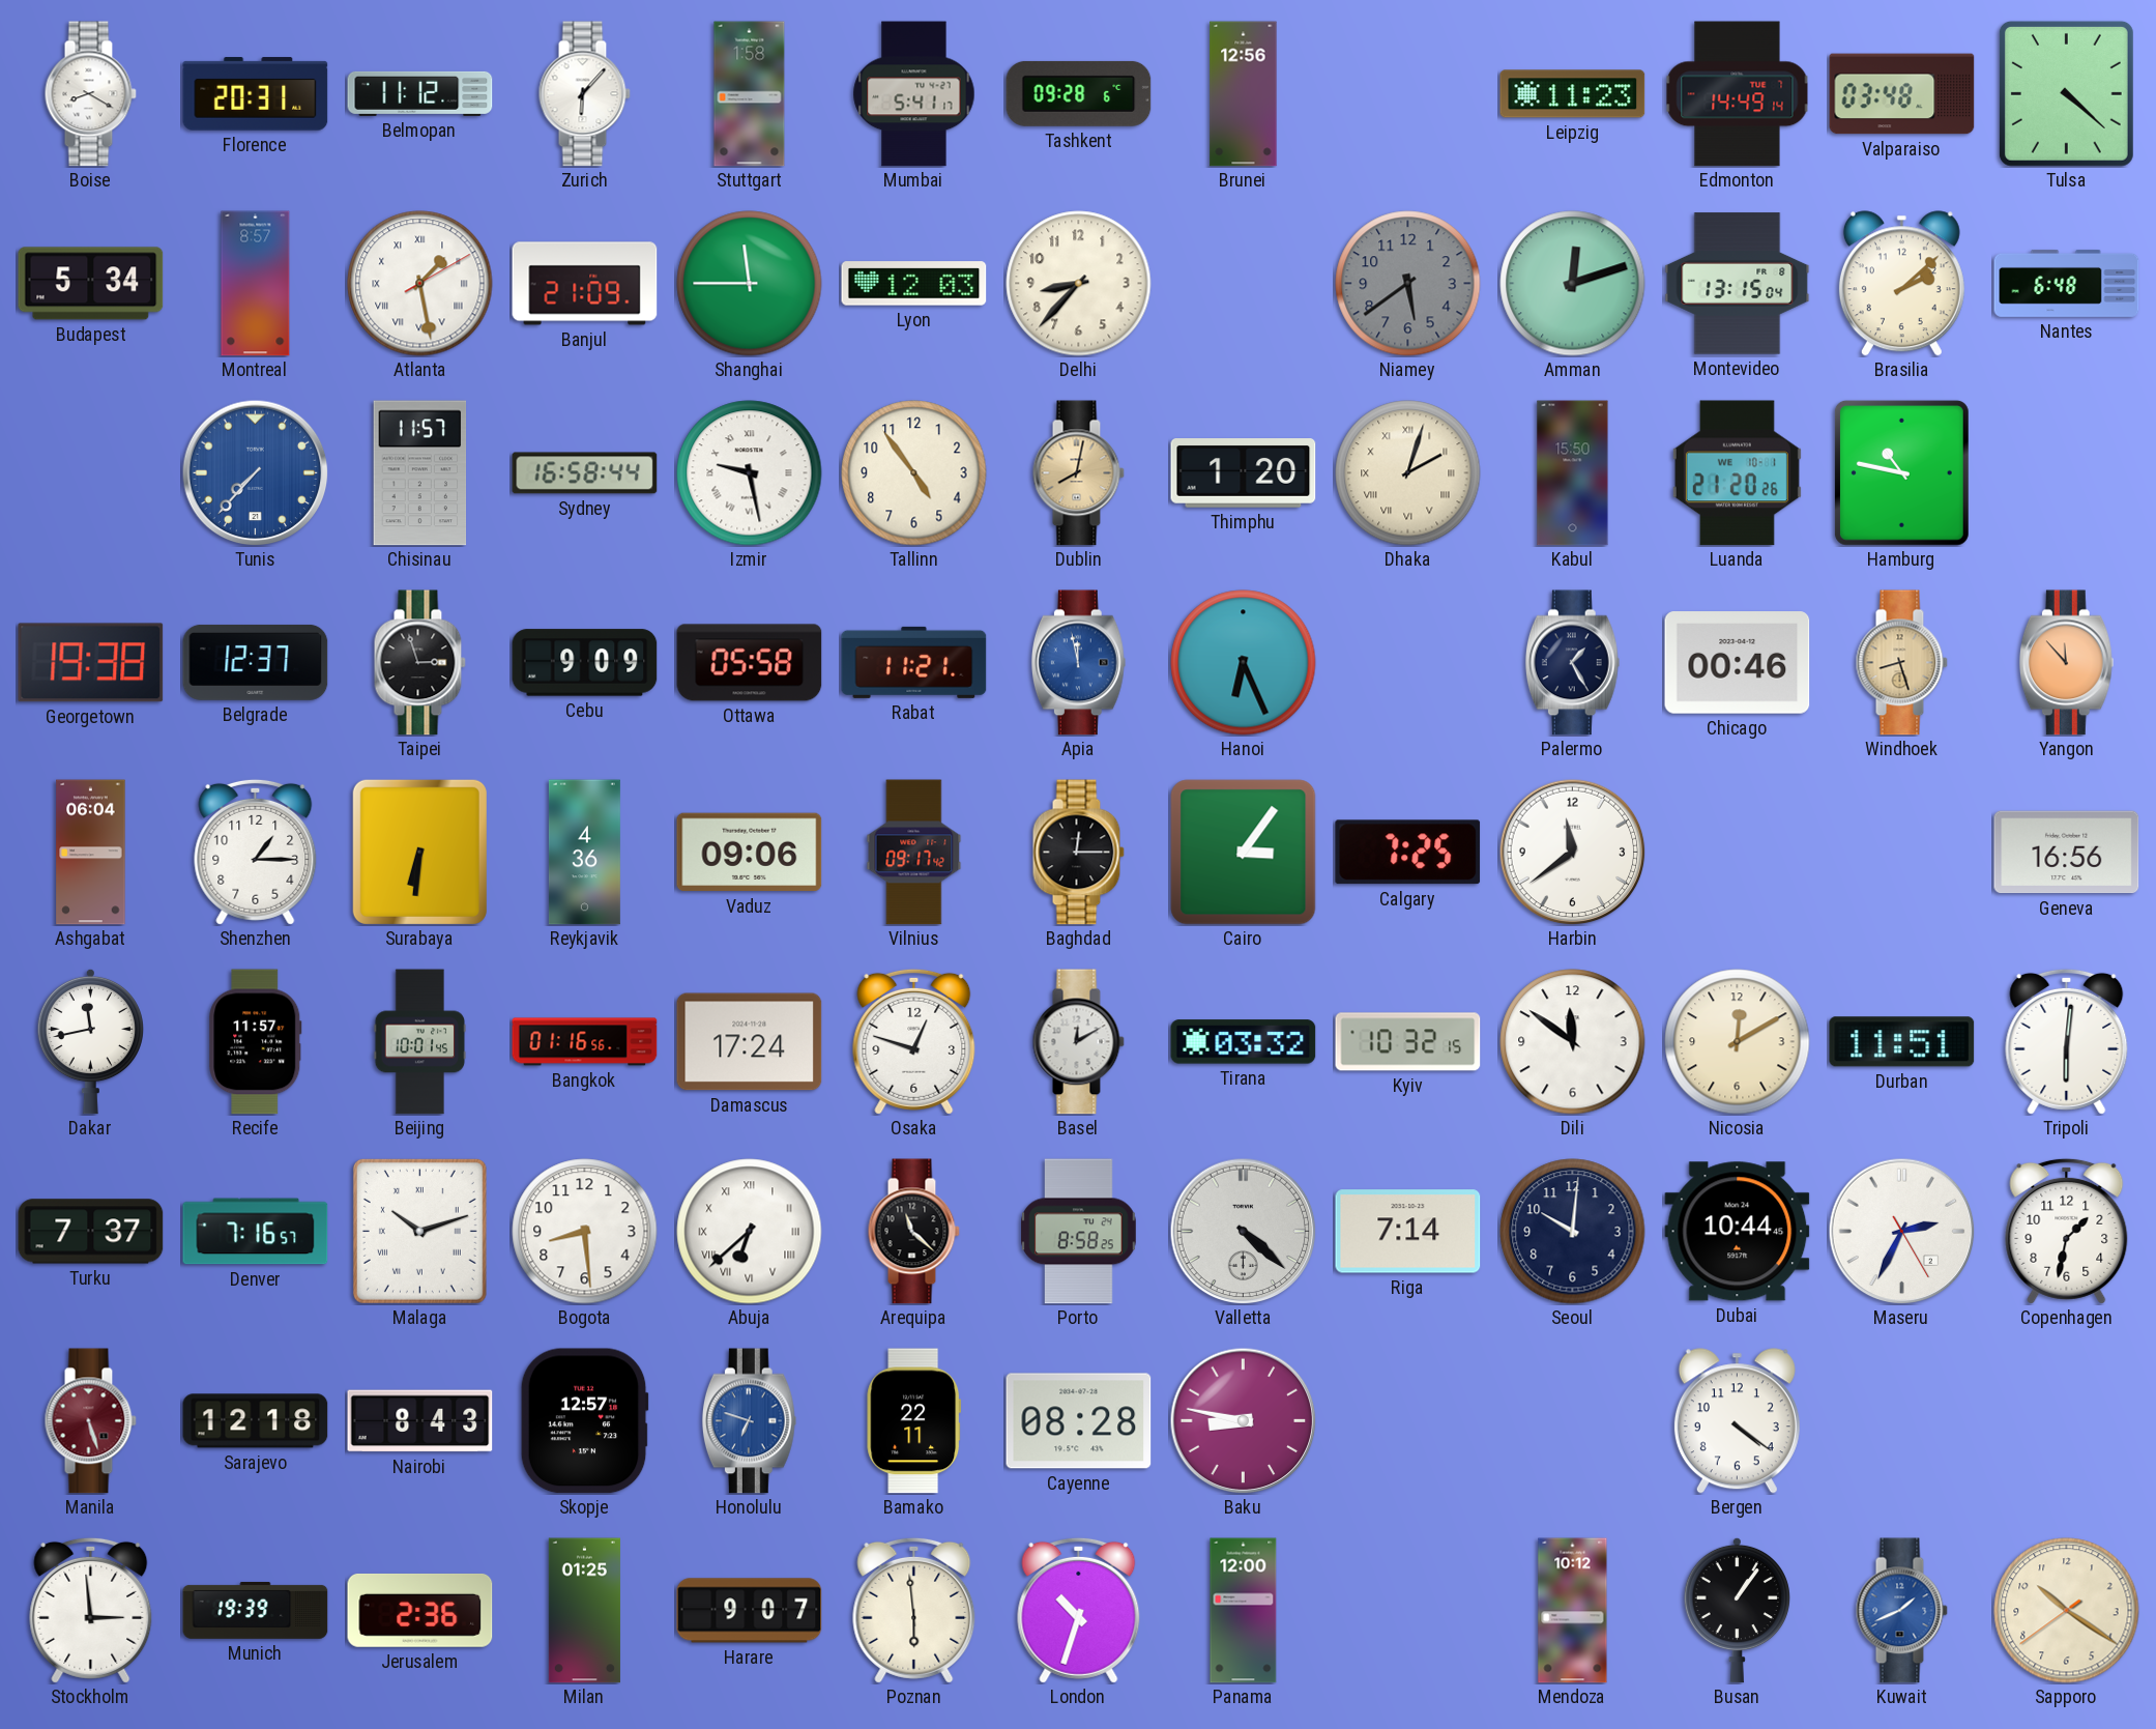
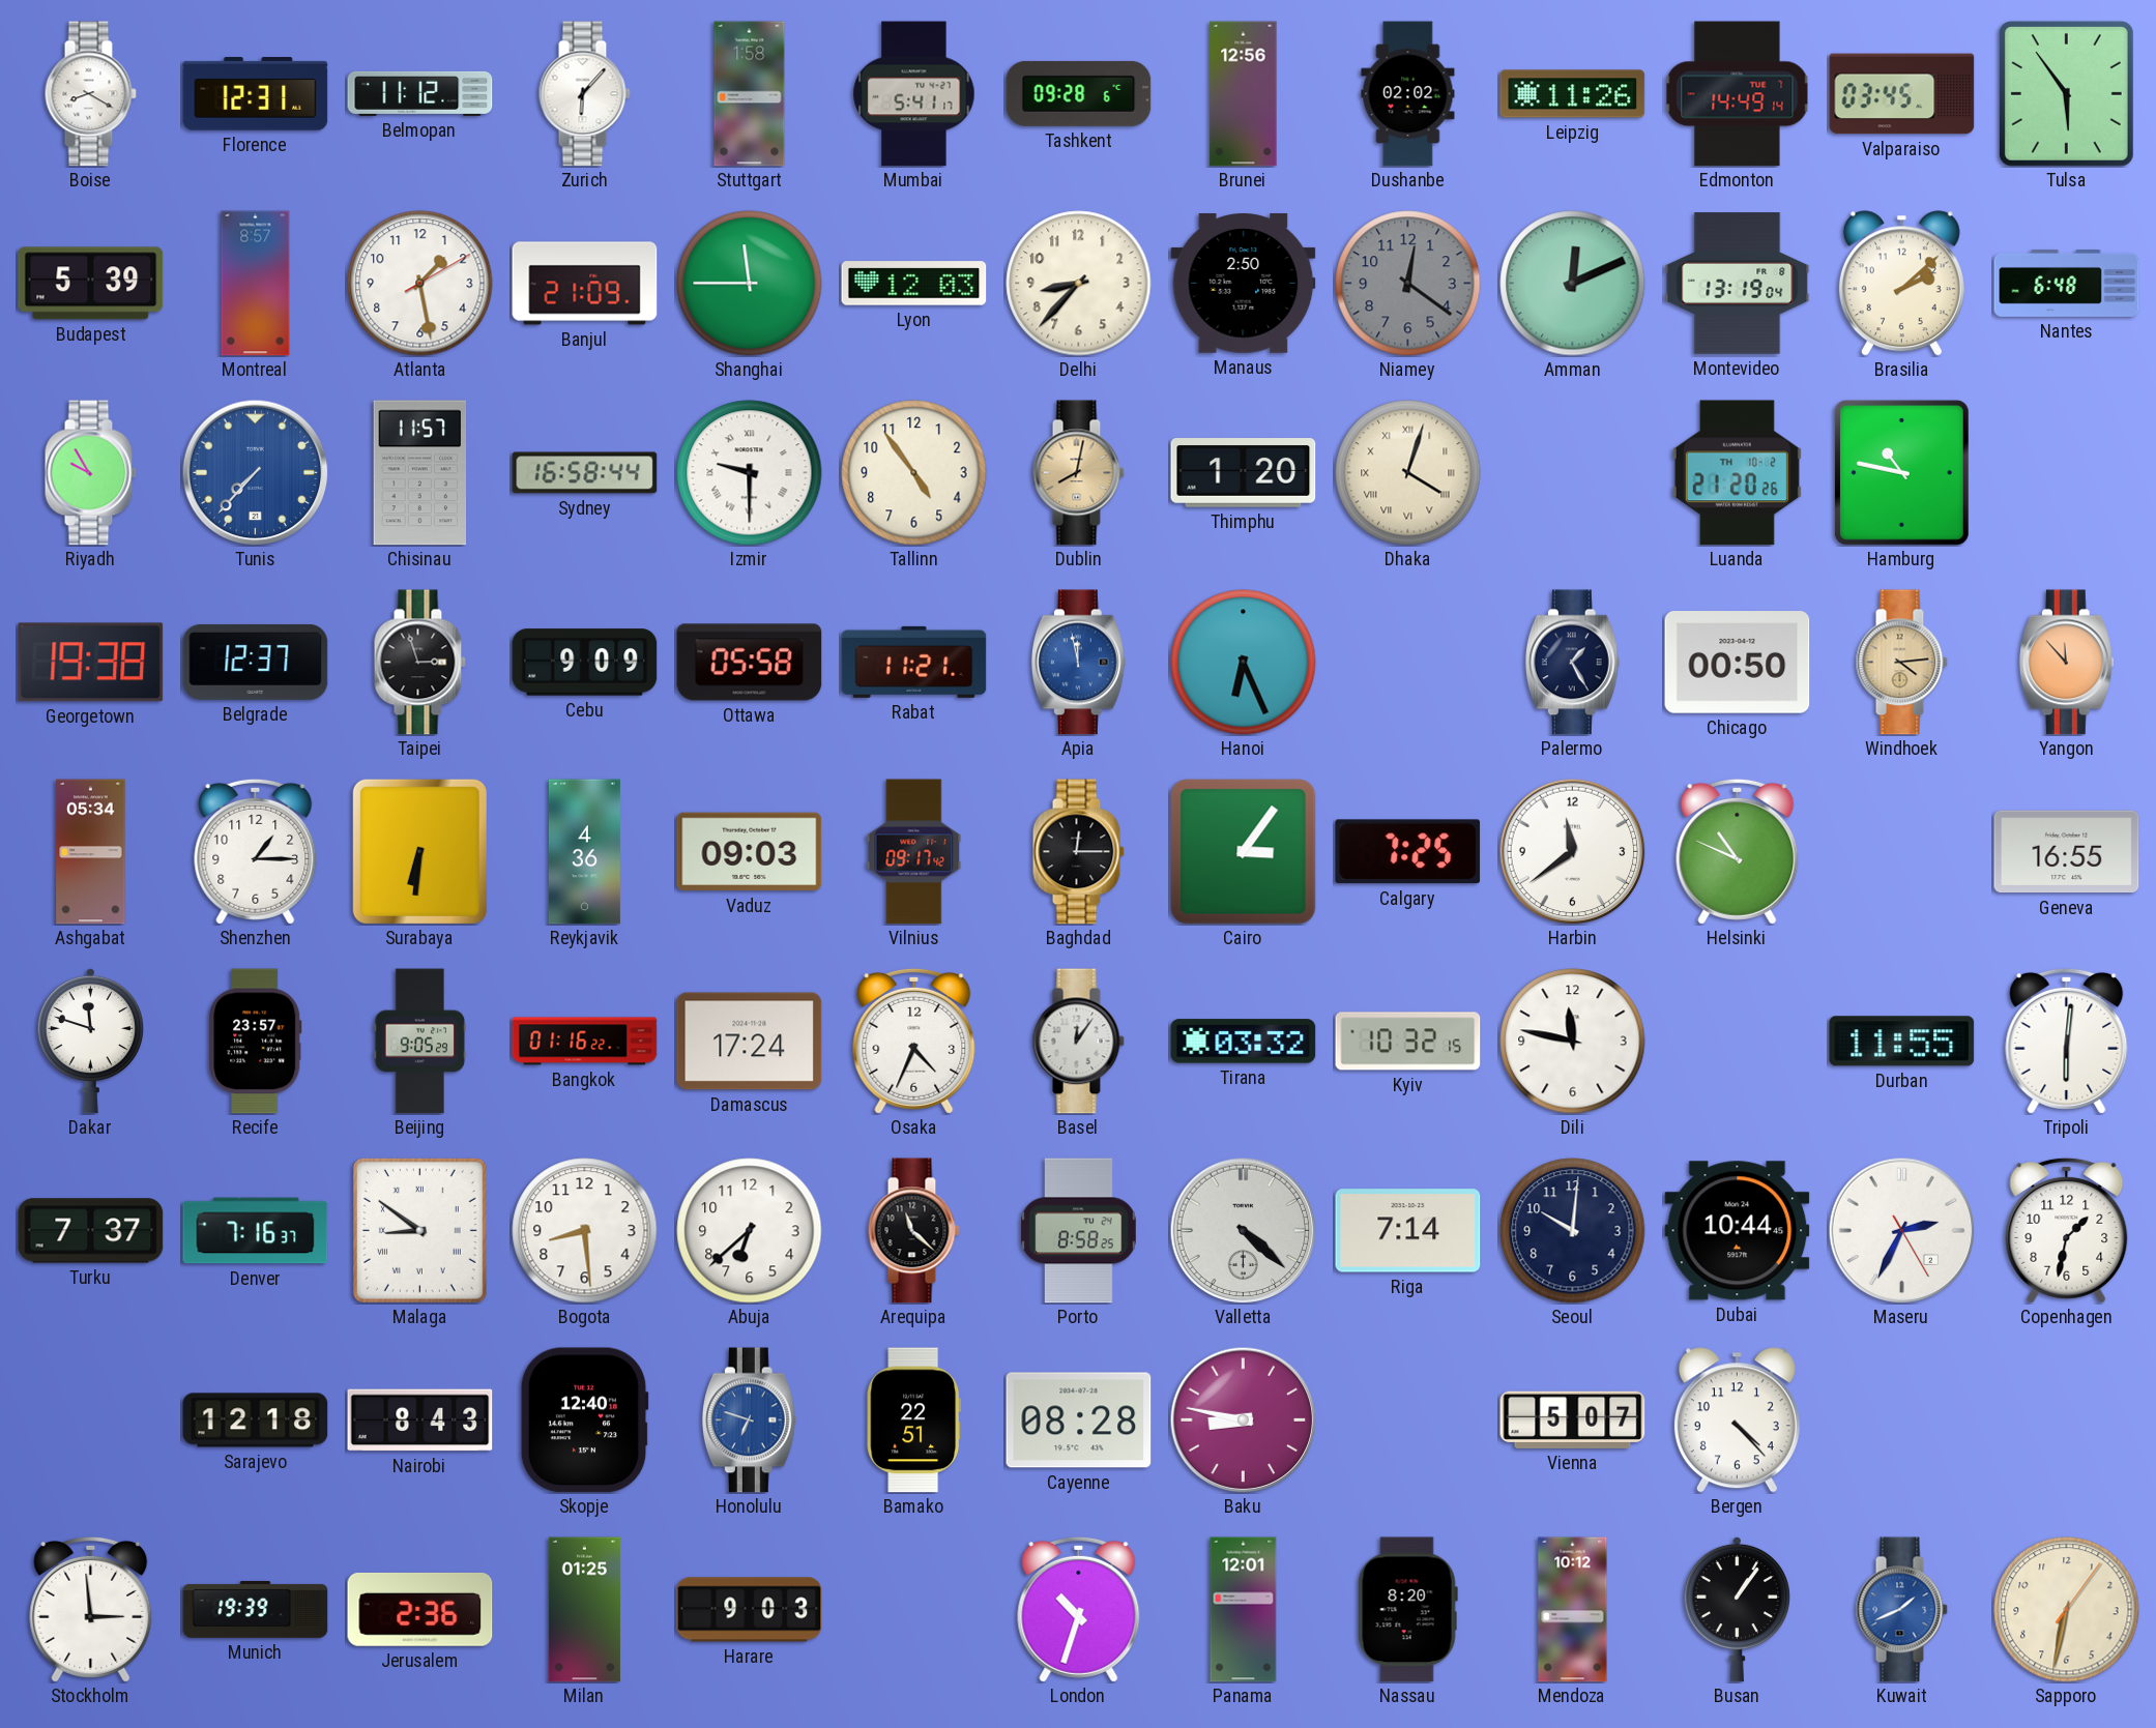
Florence: 20:31 -> 12:31
Dushanbe: none -> 02:02
Leipzig: 11:23 -> 11:26
Valparaiso: 03:48 -> 03:45
Tulsa: 4:22 -> 5:54
Budapest: 5:34 -> 5:39
Atlanta numerals: Roman -> Arabic
Manaus: none -> 2:50
Niamey: 5:39 -> 12:21
Amman: 12:12 -> 12:11
Montevideo: 13:15 -> 13:19
Riyadh: none -> 9:55
Izmir: 9:28 -> 9:30
Dhaka: 2:03 -> 4:03
Kabul: 15:50 -> none
Luanda date: WE 10-1 -> TH 10-2
Chicago: 00:46 -> 00:50
Windhoek: 8:27 -> 4:14
Ashgabat: 06:04 -> 05:34
Vaduz: 09:06 -> 09:03
Helsinki: none -> 10:49
Geneva: 16:56 -> 16:55
Dakar: 11:43 -> 11:48
Recife: 11:57 -> 23:57
Beijing: 10:01 -> 9:05
Bangkok: 01:16:56 -> 01:16:22
Osaka: 12:48 -> 4:34
Basel: 12:10 -> 12:06
Dili: 11:51 -> 11:47
Nicosia: 12:10 -> none
Durban: 11:51 -> 11:55
Denver: 7:16:57 -> 7:16:37
Malaga: 10:12 -> 8:51
Abuja numerals: Roman -> Arabic
Manila: 5:27 -> none
Skopje: 12:57 -> 12:40
Bamako: 22:11 -> 22:51
Vienna: none -> 5:07
Bergen: 4:21 -> 4:23
Harare: 9:07 -> 9:03
Poznan: 5:59 -> none
Panama: 12:00 -> 12:01
Nassau: none -> 8:20
Sapporo: 10:20 -> 6:32
